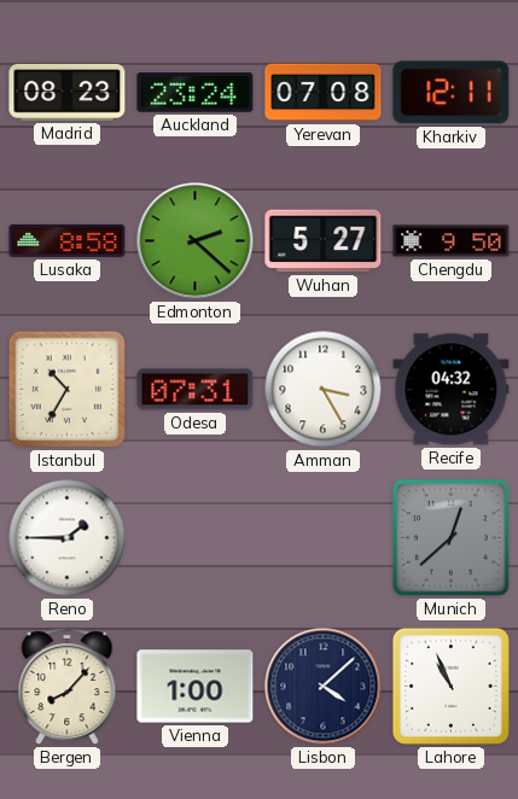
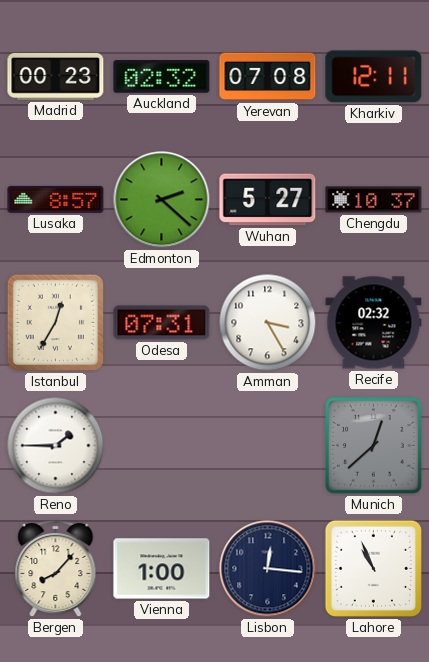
Madrid: 08:23 -> 00:23
Auckland: 23:24 -> 02:32
Lusaka: 8:58 -> 8:57
Chengdu: 9:50 -> 10:37
Istanbul: 10:35 -> 12:35
Recife: 04:32 -> 02:32
Lisbon: 4:08 -> 12:16
